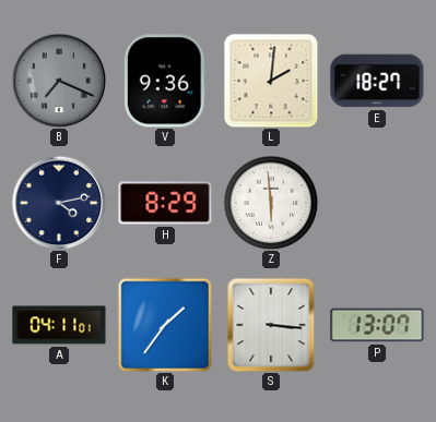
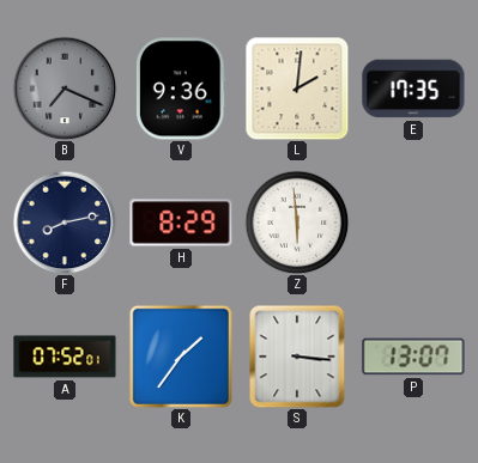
E: 18:27 -> 17:35
F: 4:13 -> 8:13
A: 04:11 -> 07:52
